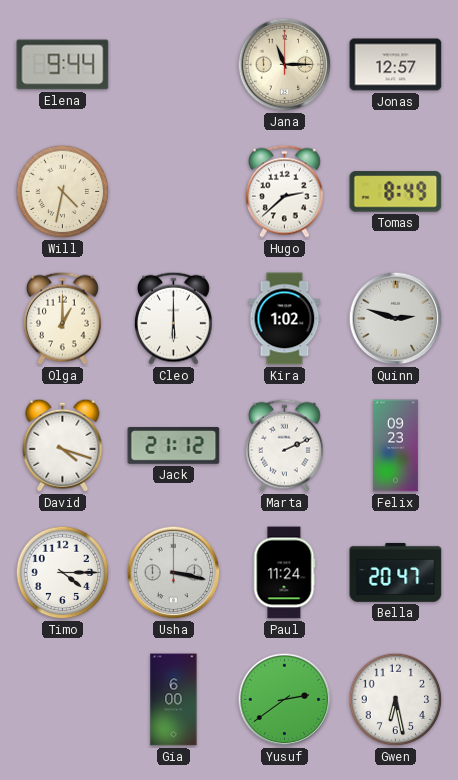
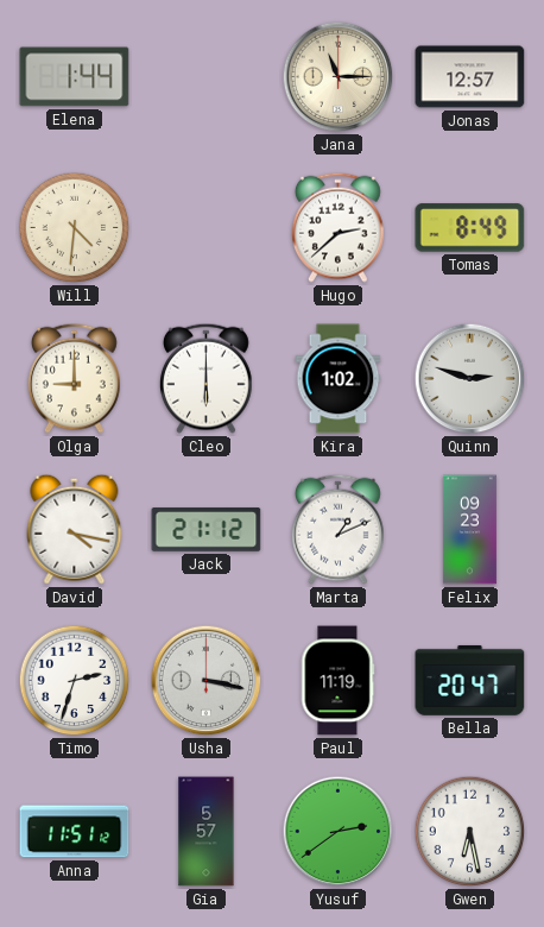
Elena: 9:44 -> 1:44
Will: 4:32 -> 4:31
Olga: 1:00 -> 9:00
David: 4:18 -> 4:17
Marta: 2:11 -> 1:11
Timo: 4:15 -> 2:33
Paul: 11:24 -> 11:19
Anna: none -> 11:51
Gia: 6:00 -> 5:57
